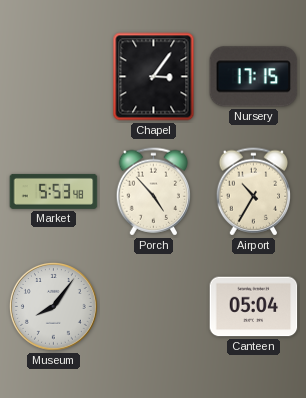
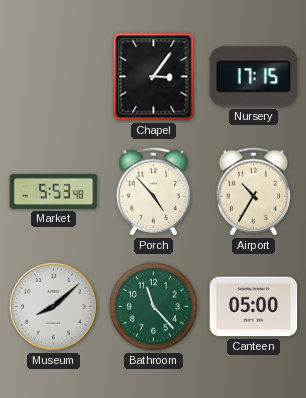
Museum: 8:06 -> 8:08
Bathroom: none -> 11:23
Canteen: 05:04 -> 05:00
